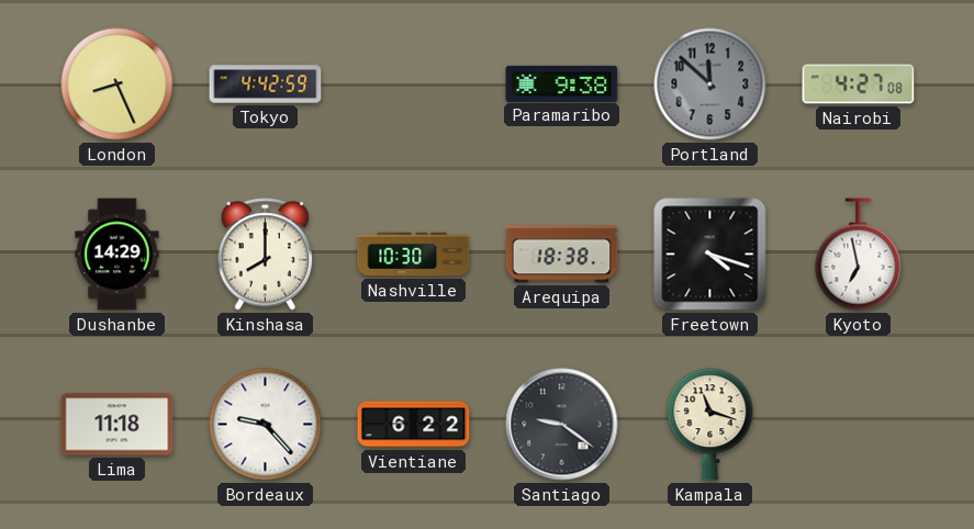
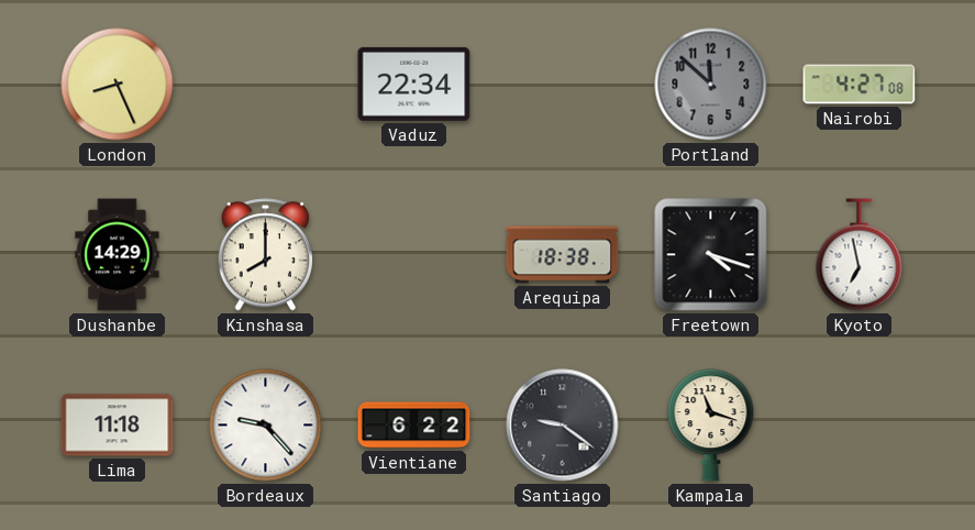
Tokyo: 4:42 -> none
Vaduz: none -> 22:34
Paramaribo: 9:38 -> none
Nashville: 10:30 -> none
